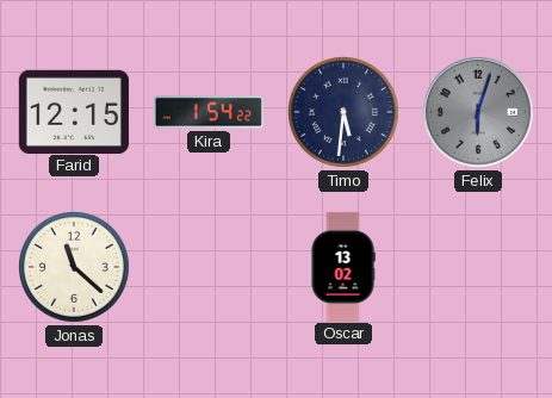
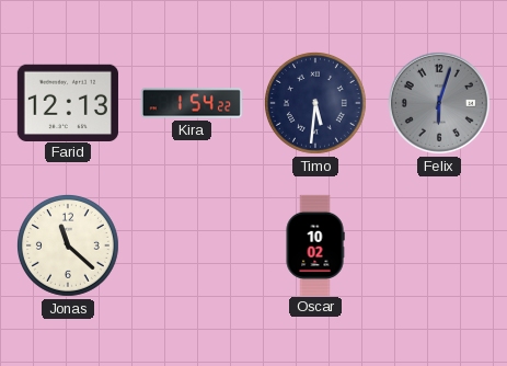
Farid: 12:15 -> 12:13
Oscar: 13:02 -> 10:02
